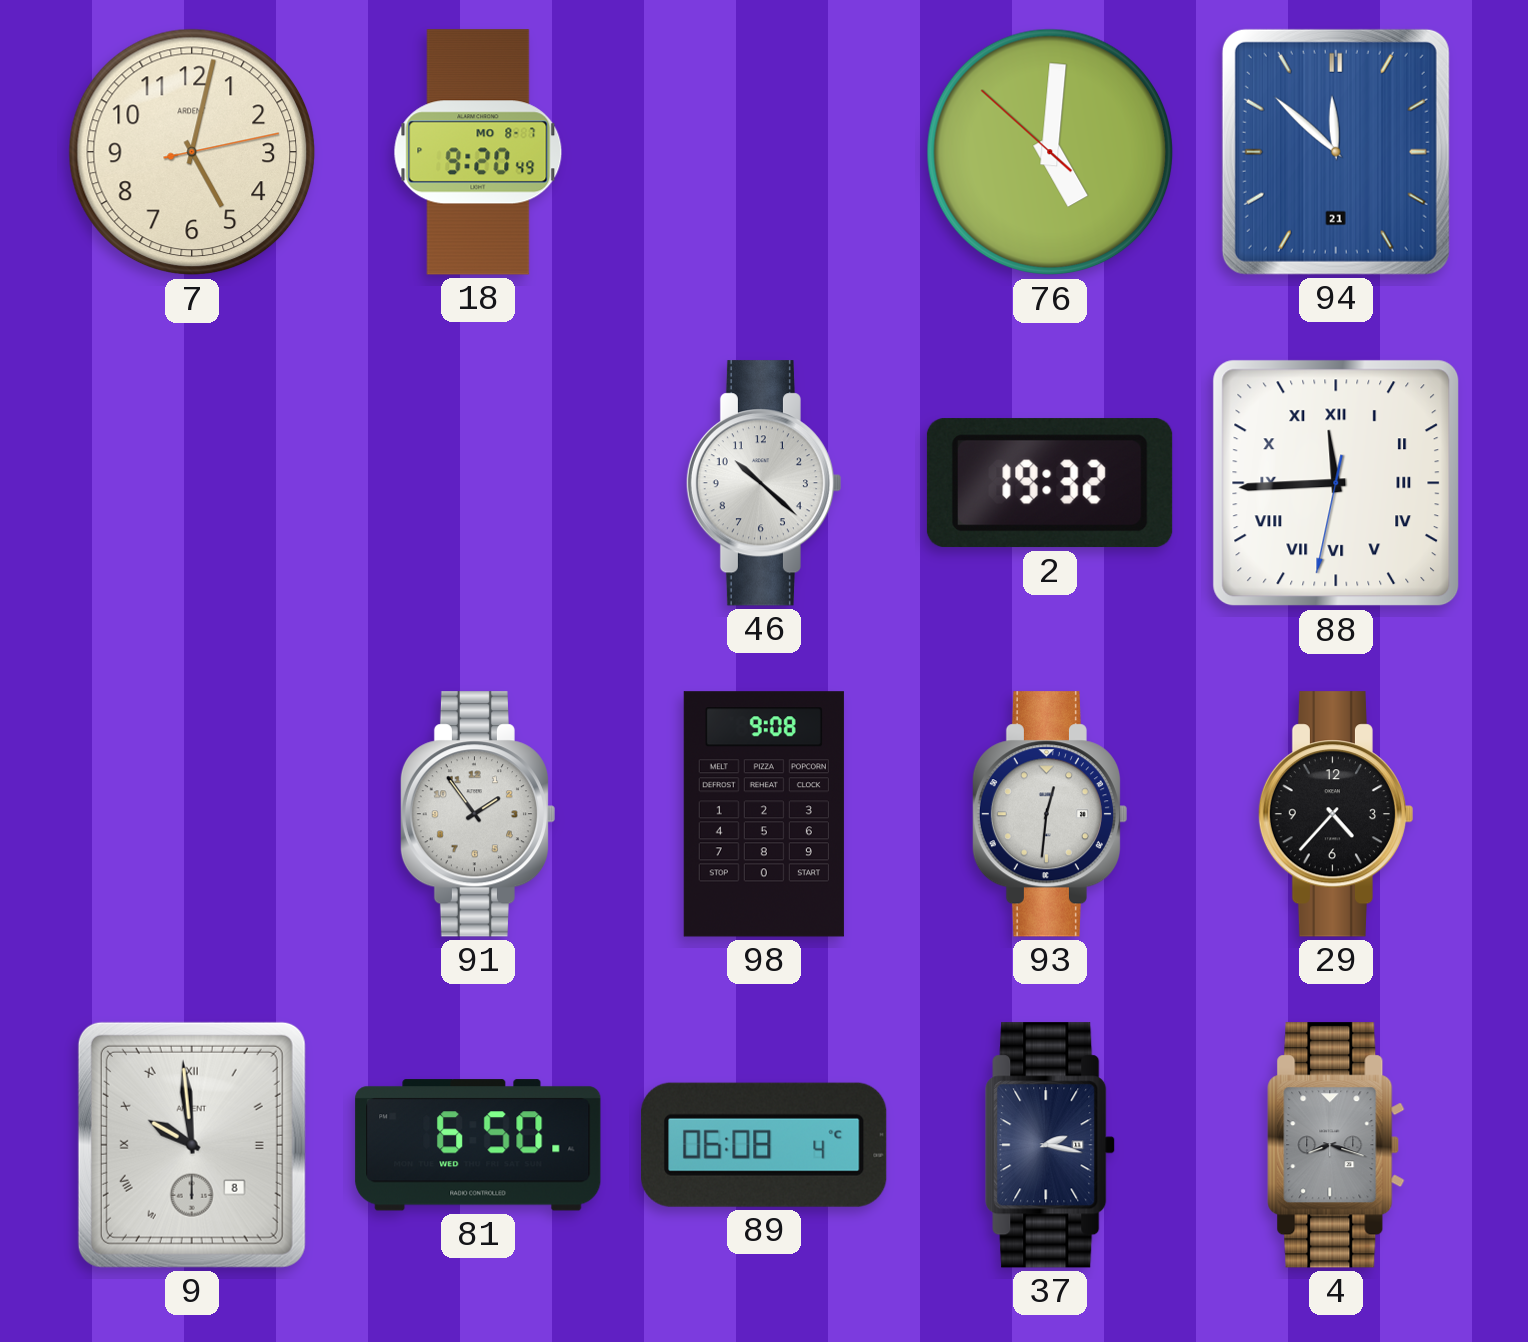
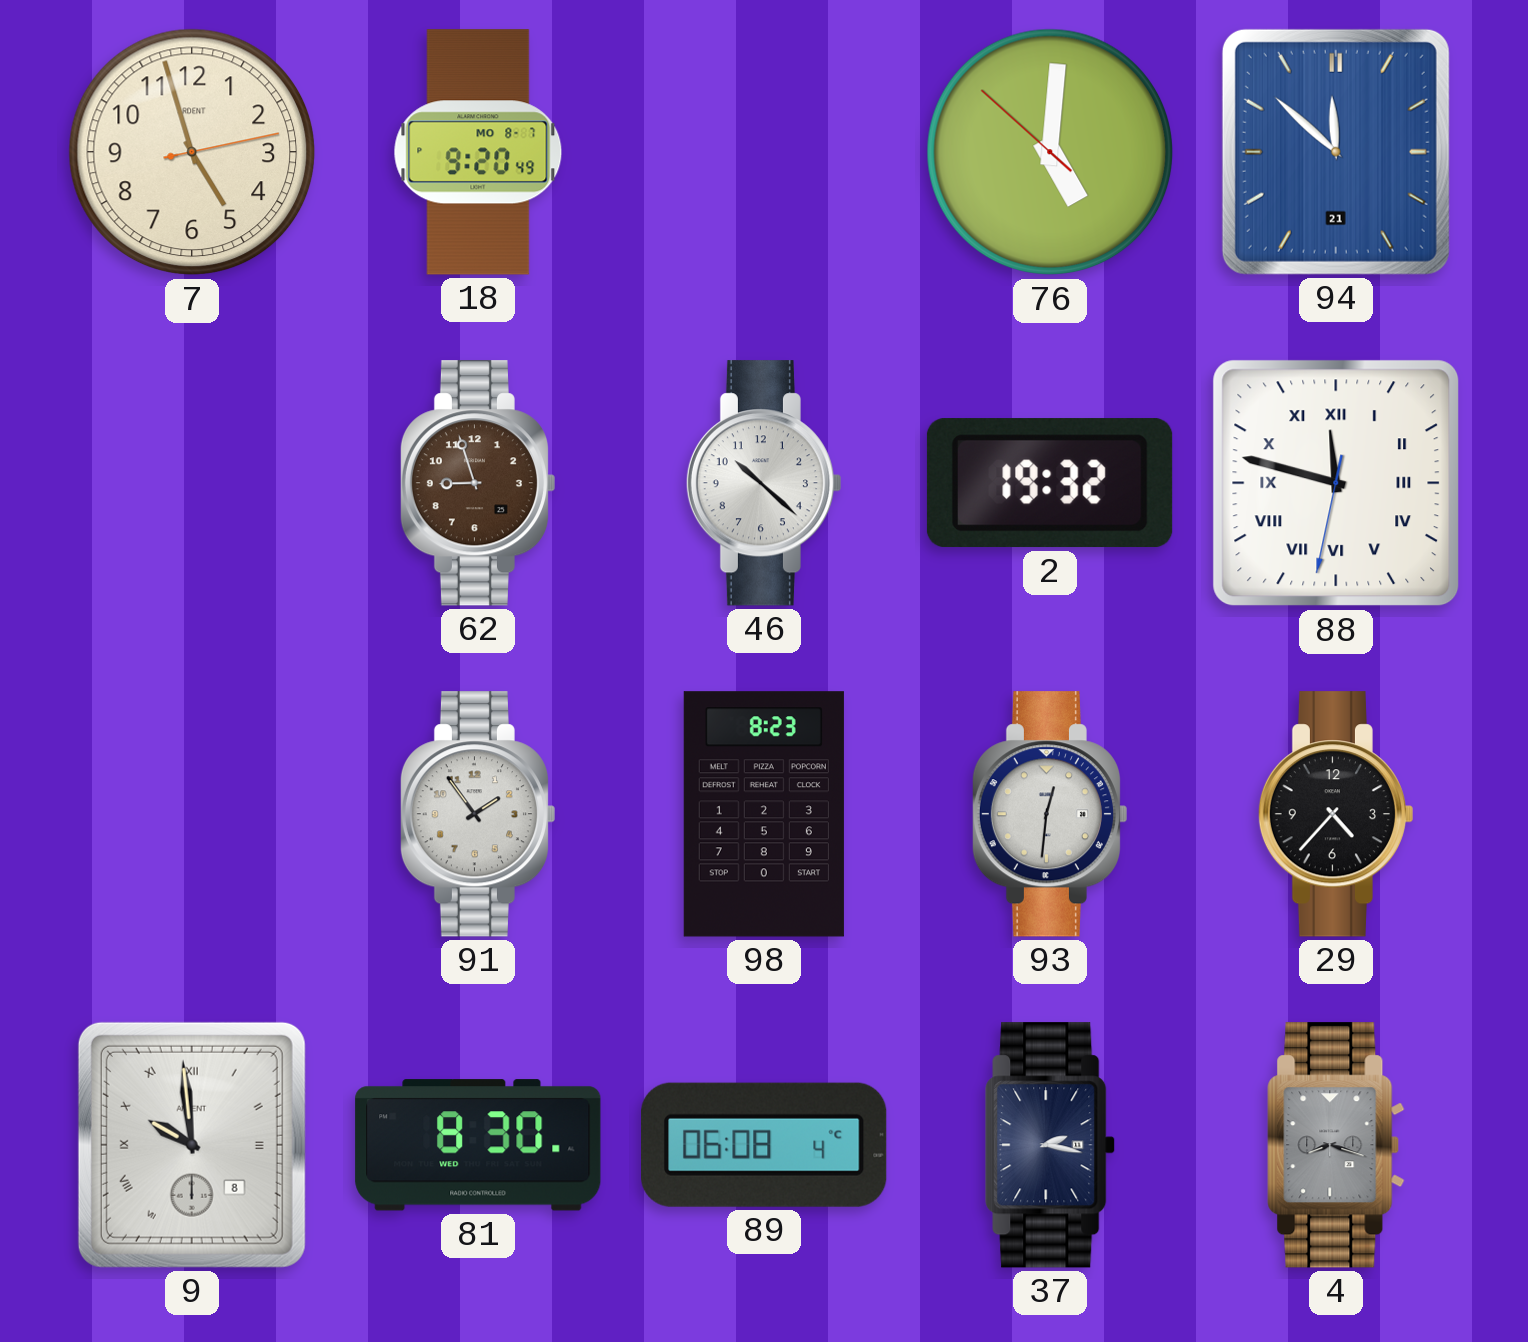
7: 5:02 -> 4:57
62: none -> 8:57
88: 11:44 -> 11:47
98: 9:08 -> 8:23
81: 6:50 -> 8:30
